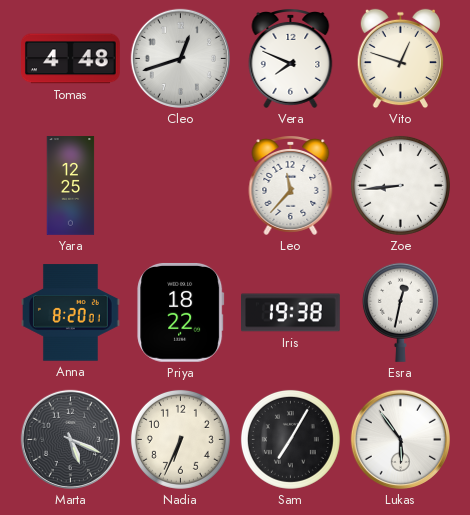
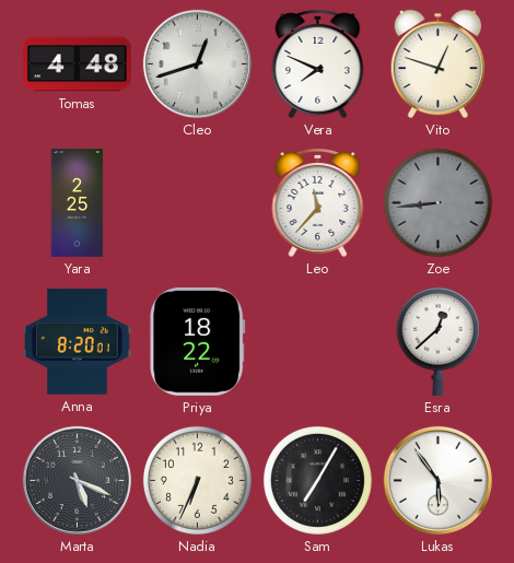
Yara: 12:25 -> 2:25
Zoe dial: white -> grey
Iris: 19:38 -> none
Esra: 12:32 -> 12:38
